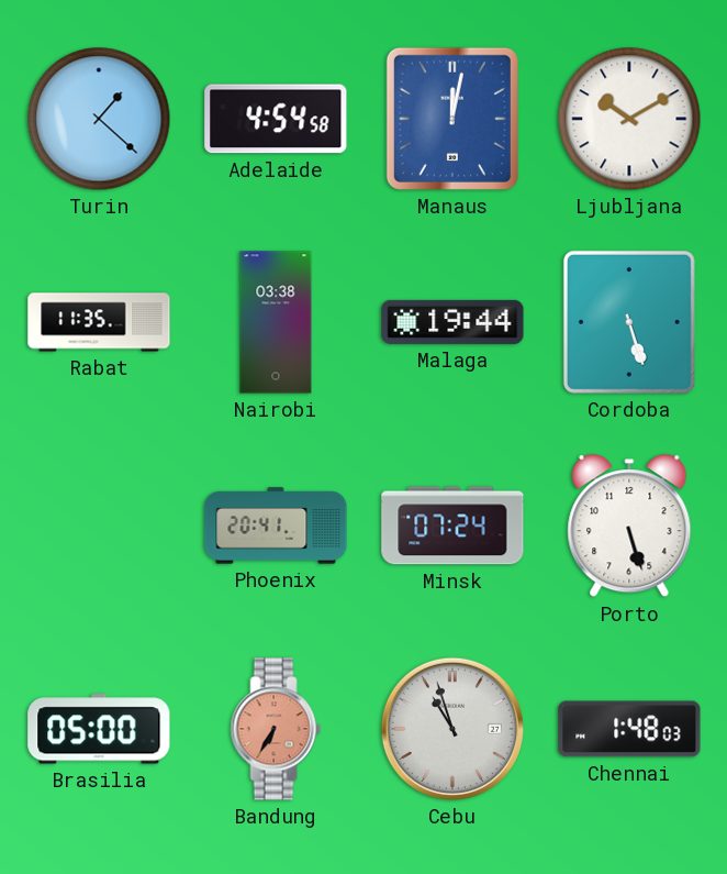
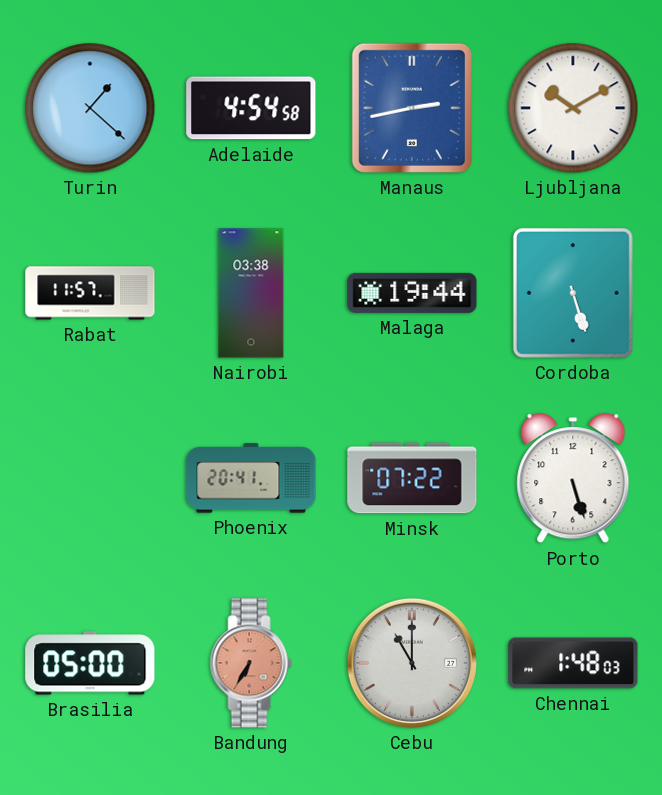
Manaus: 12:02 -> 2:43
Rabat: 11:35 -> 11:57
Minsk: 07:24 -> 07:22
Cebu: 10:57 -> 11:00
